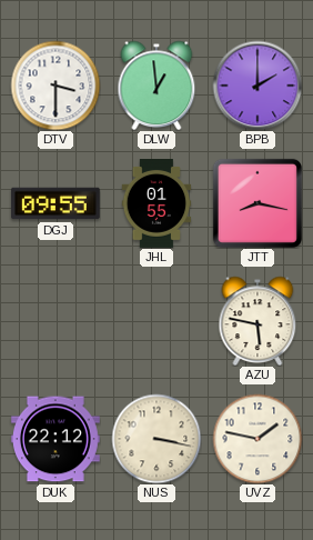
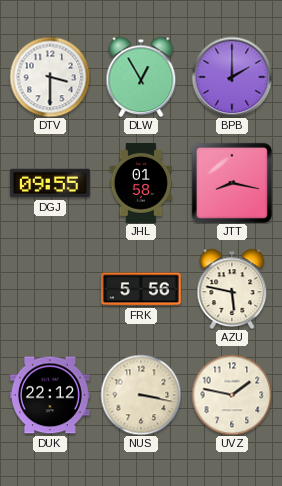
DLW: 12:59 -> 12:55
JHL: 01:55 -> 01:58
FRK: none -> 5:56
